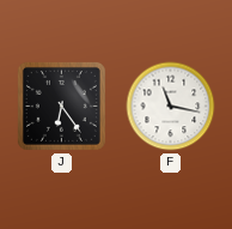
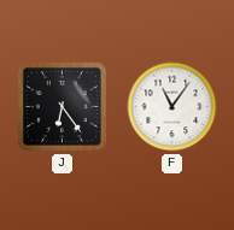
F: 11:17 -> 11:06
